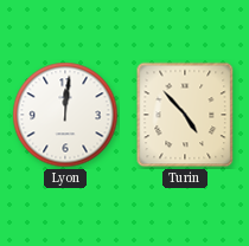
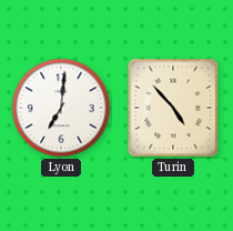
Lyon: 12:01 -> 7:01
